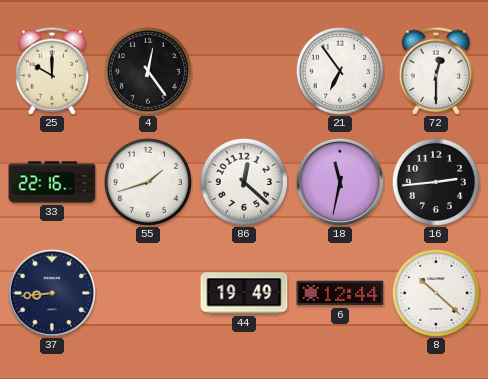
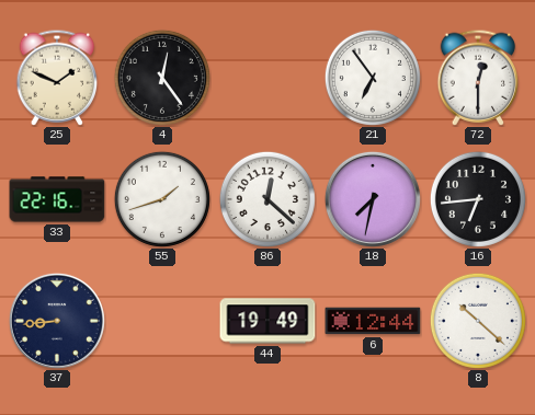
25: 10:00 -> 1:49
18: 11:32 -> 7:32
16: 2:44 -> 6:44
